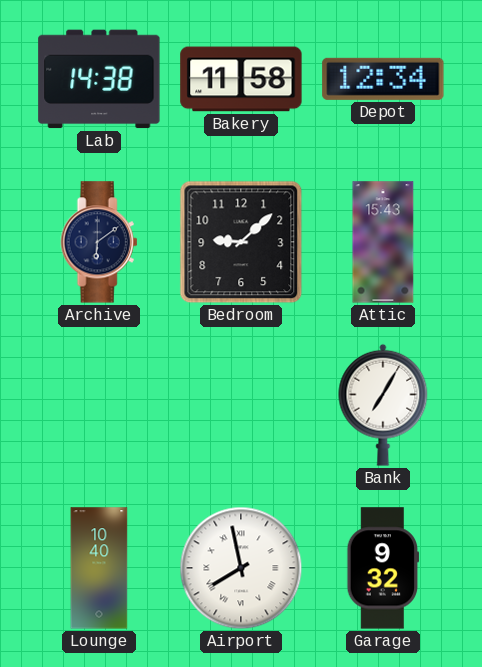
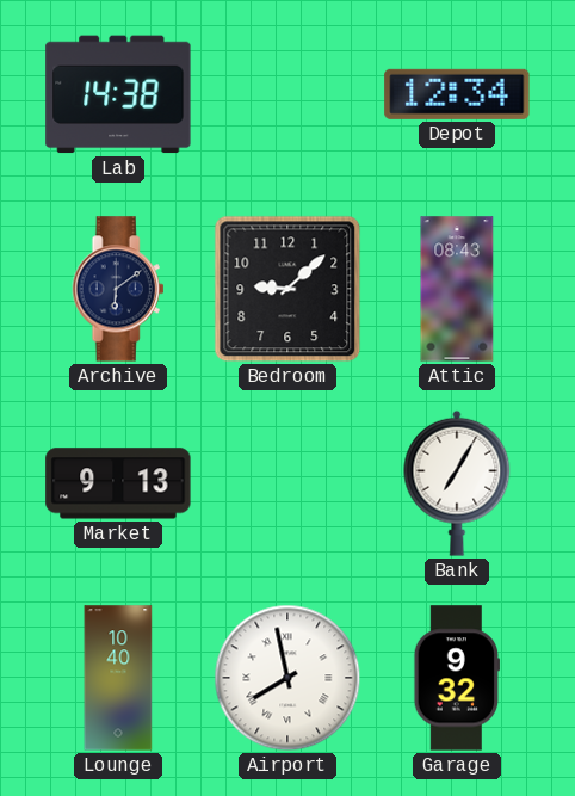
Bakery: 11:58 -> none
Attic: 15:43 -> 08:43
Market: none -> 9:13
